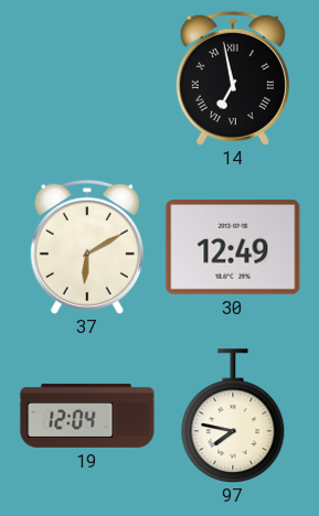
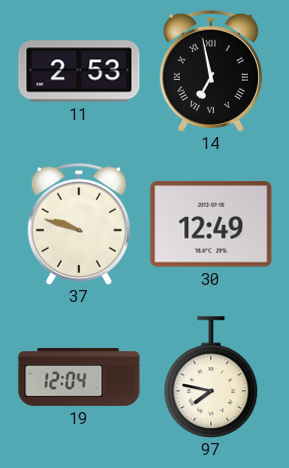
11: none -> 2:53
37: 6:10 -> 9:48
